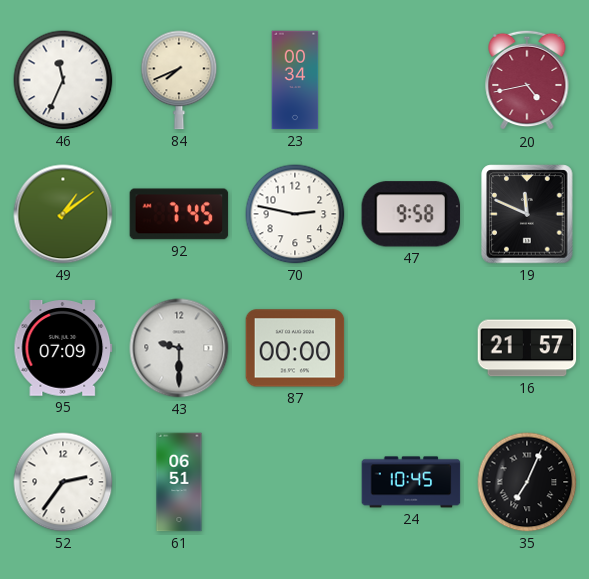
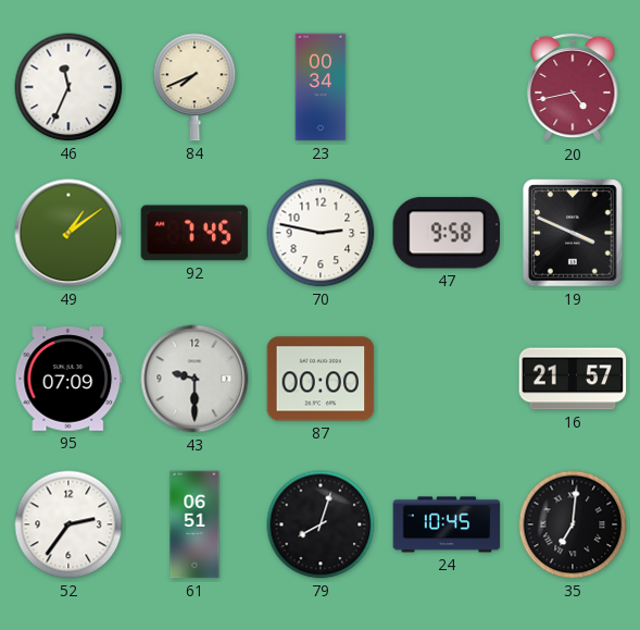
19: 11:49 -> 3:49
79: none -> 8:03
35: 7:04 -> 7:01
